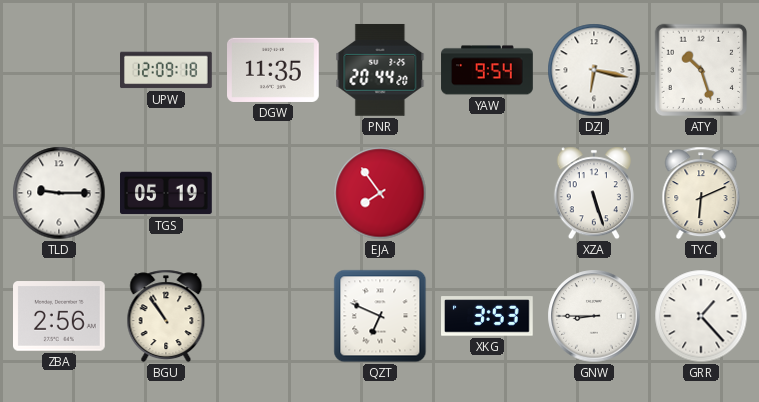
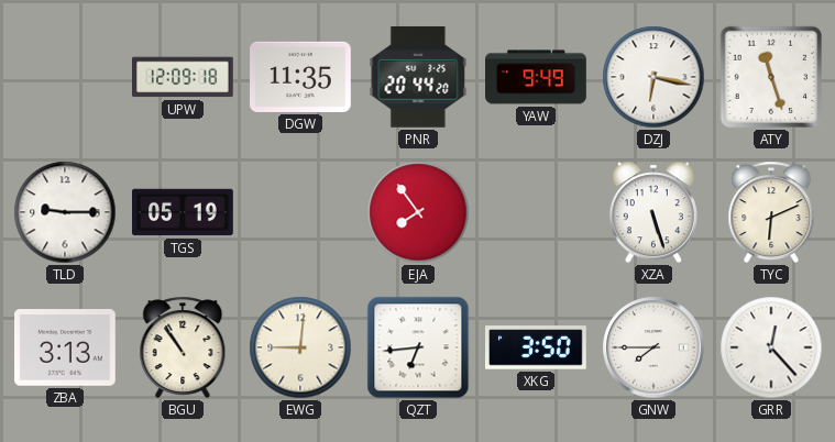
YAW: 9:54 -> 9:49
ATY: 10:27 -> 11:27
ZBA: 2:56 -> 3:13
EWG: none -> 9:01
QZT: 6:49 -> 6:44
XKG: 3:53 -> 3:50
GNW: 8:45 -> 7:45
GRR: 1:23 -> 12:23
